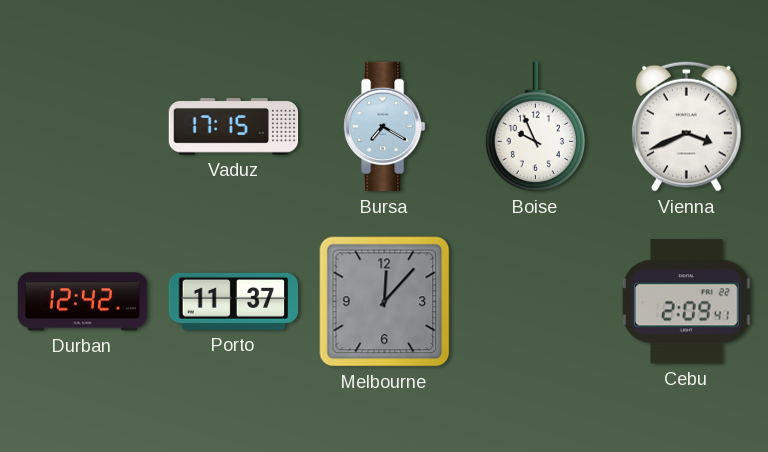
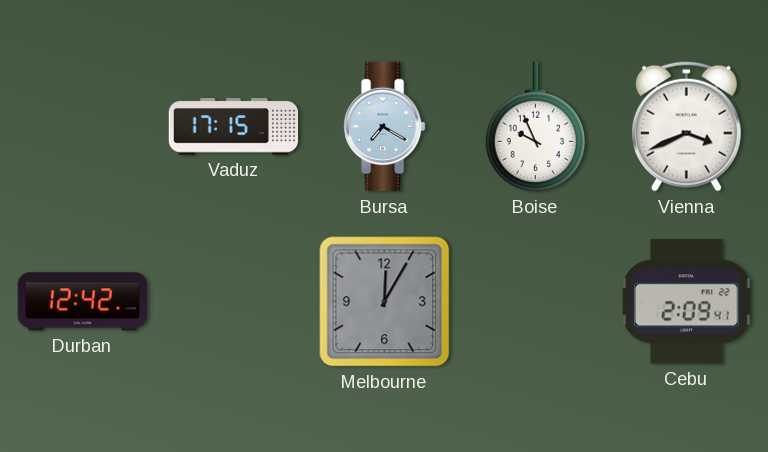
Porto: 11:37 -> none
Melbourne: 12:07 -> 12:05
